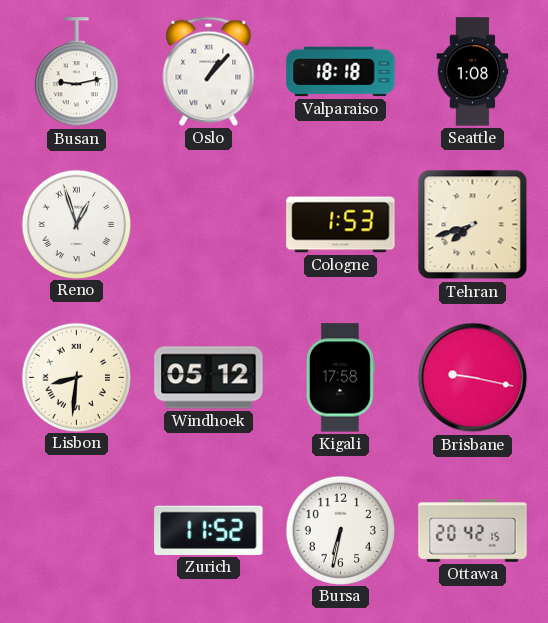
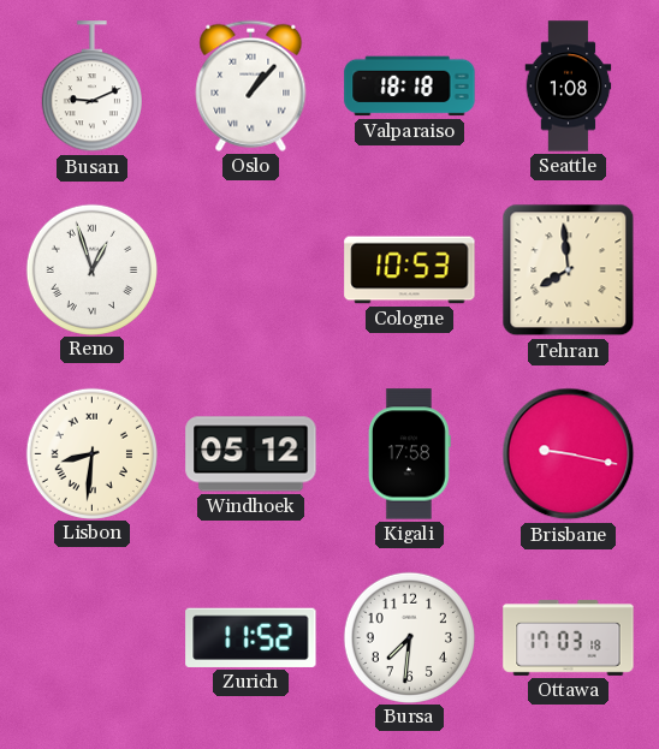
Busan: 9:13 -> 9:11
Cologne: 1:53 -> 10:53
Tehran: 7:42 -> 7:59
Bursa: 6:32 -> 7:31
Ottawa: 20:42 -> 17:03
